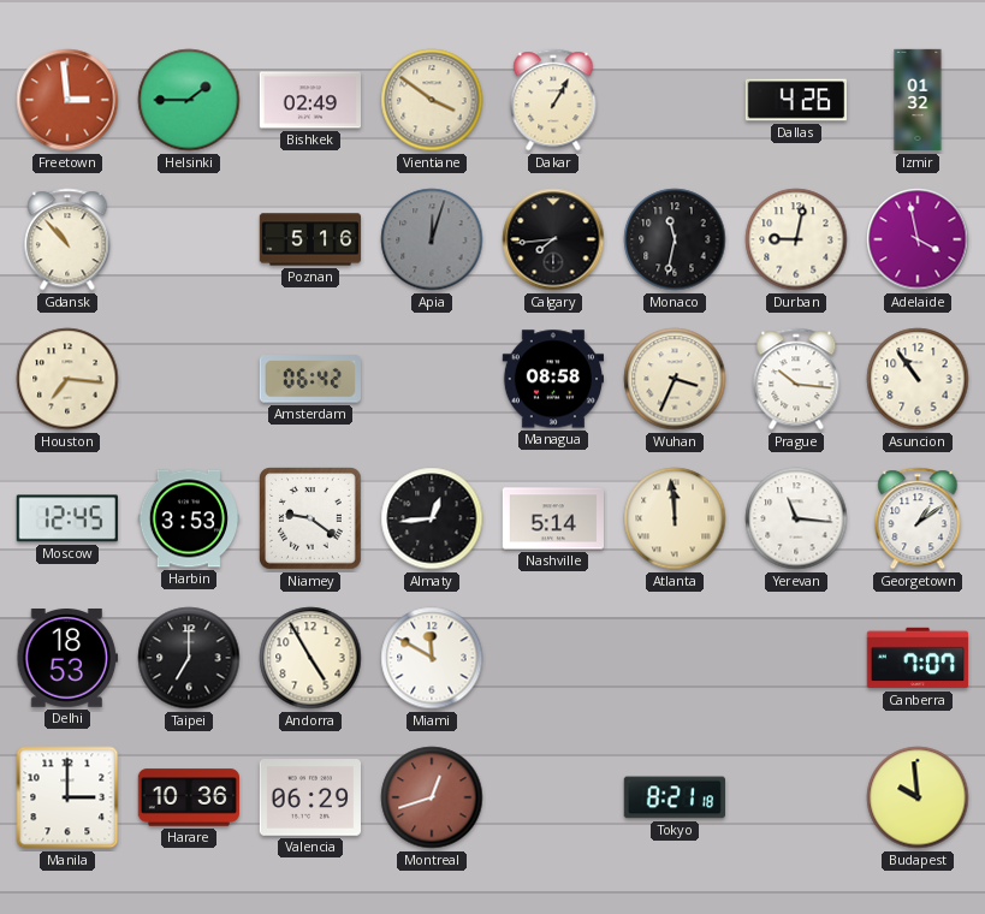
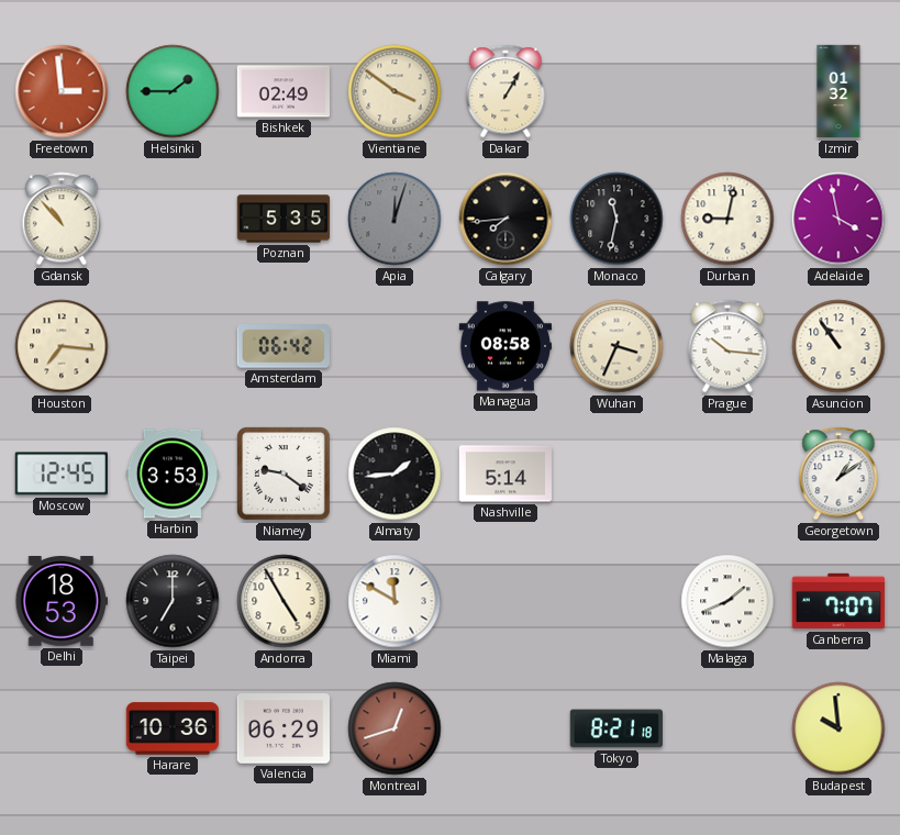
Dallas: 4:26 -> none
Poznan: 5:16 -> 5:35
Almaty: 12:44 -> 1:44
Atlanta: 11:59 -> none
Yerevan: 11:16 -> none
Malaga: none -> 1:41
Manila: 3:00 -> none
